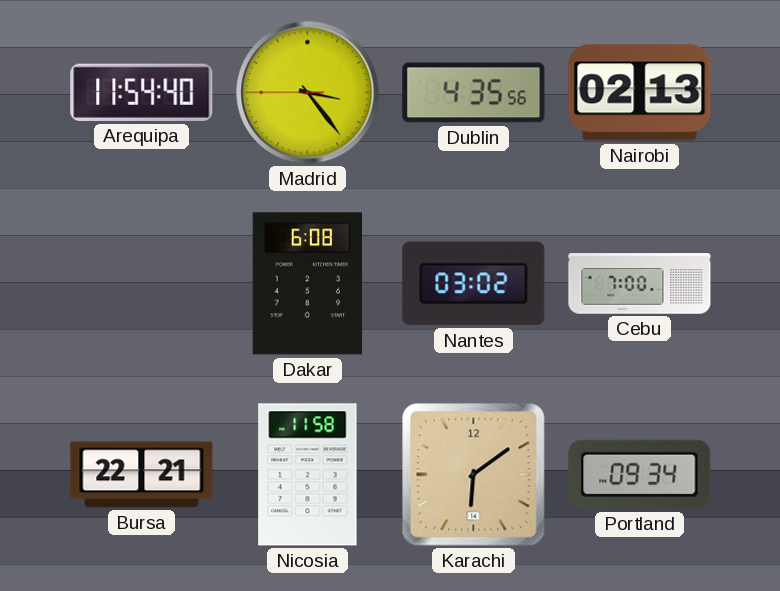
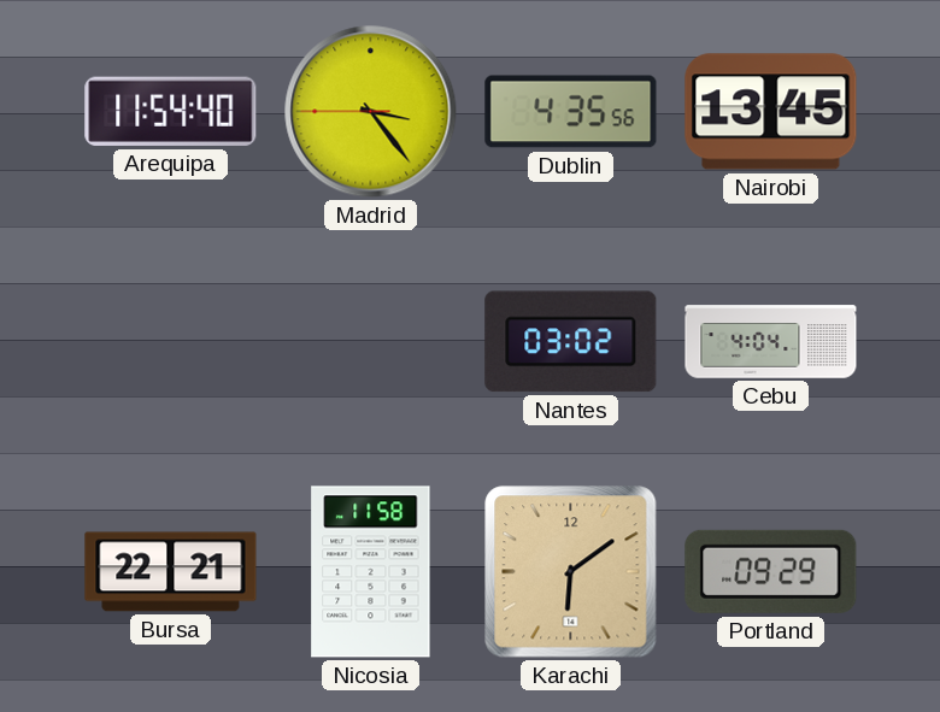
Nairobi: 02:13 -> 13:45
Dakar: 6:08 -> none
Cebu: 7:00 -> 4:04
Portland: 09:34 -> 09:29
